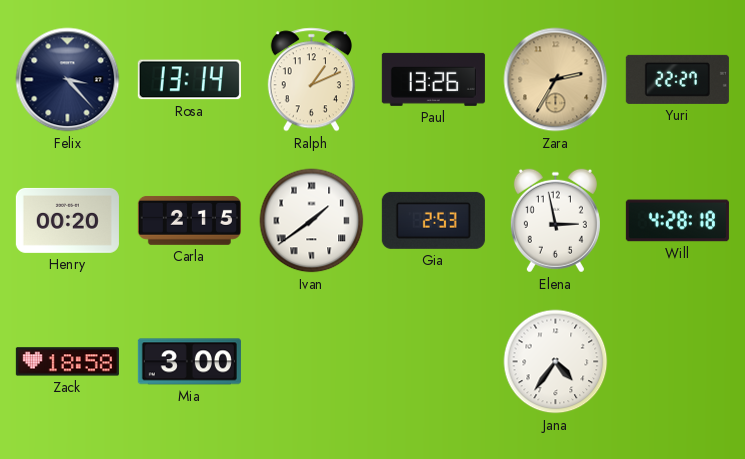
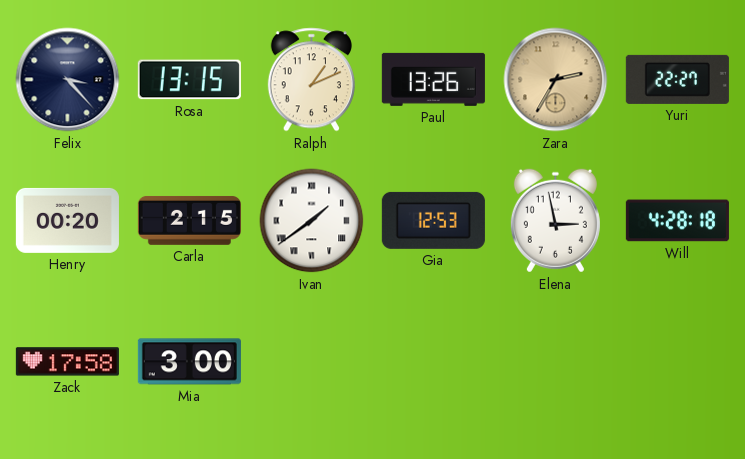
Rosa: 13:14 -> 13:15
Gia: 2:53 -> 12:53
Zack: 18:58 -> 17:58
Jana: 4:36 -> none
